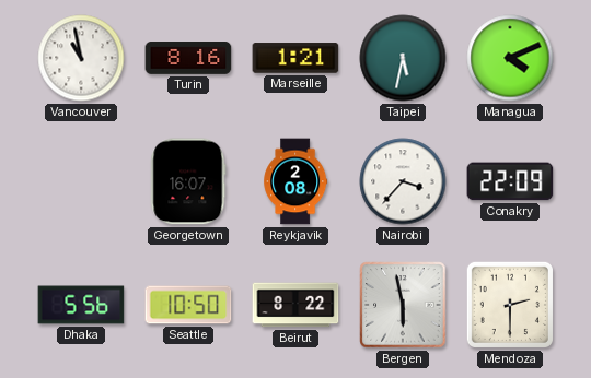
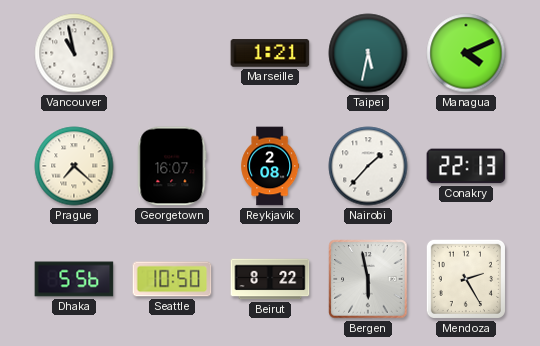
Turin: 8:16 -> none
Prague: none -> 7:22
Nairobi: 3:37 -> 1:37
Conakry: 22:09 -> 22:13
Mendoza: 2:30 -> 2:25
